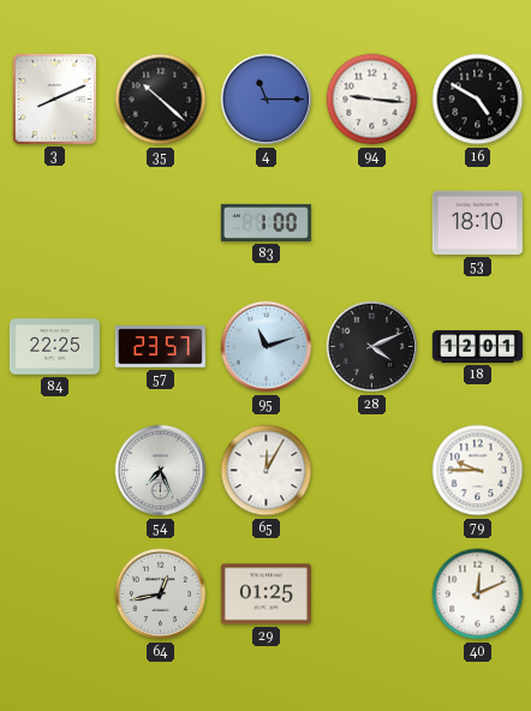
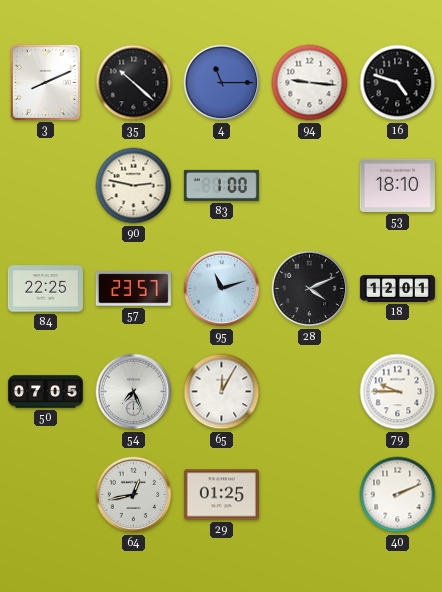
16: 4:50 -> 4:48
90: none -> 2:47
50: none -> 07:05
40: 12:11 -> 2:11
